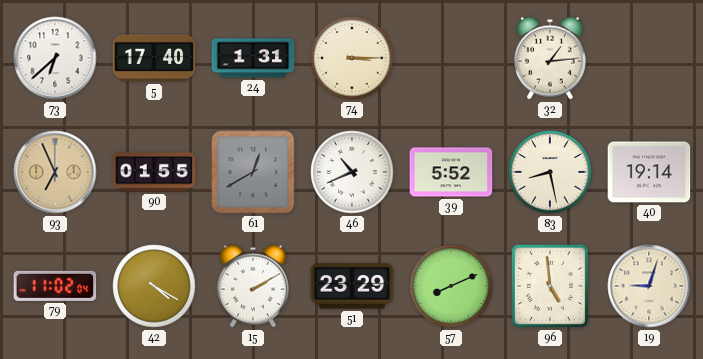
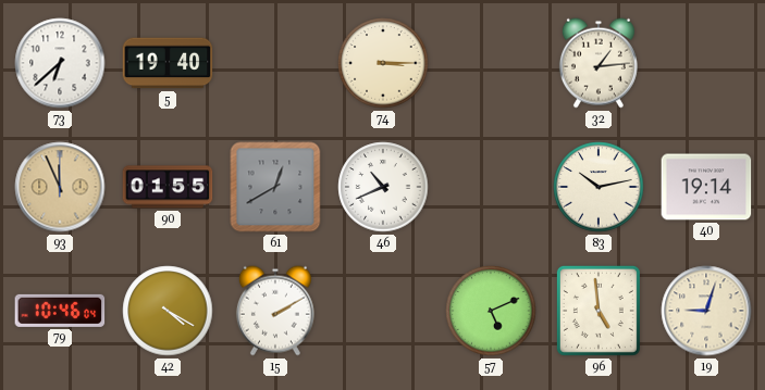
5: 17:40 -> 19:40
24: 1:31 -> none
93: 6:56 -> 11:56
39: 5:52 -> none
83: 8:28 -> 10:13
79: 11:02 -> 10:46
51: 23:29 -> none
57: 8:11 -> 5:11
